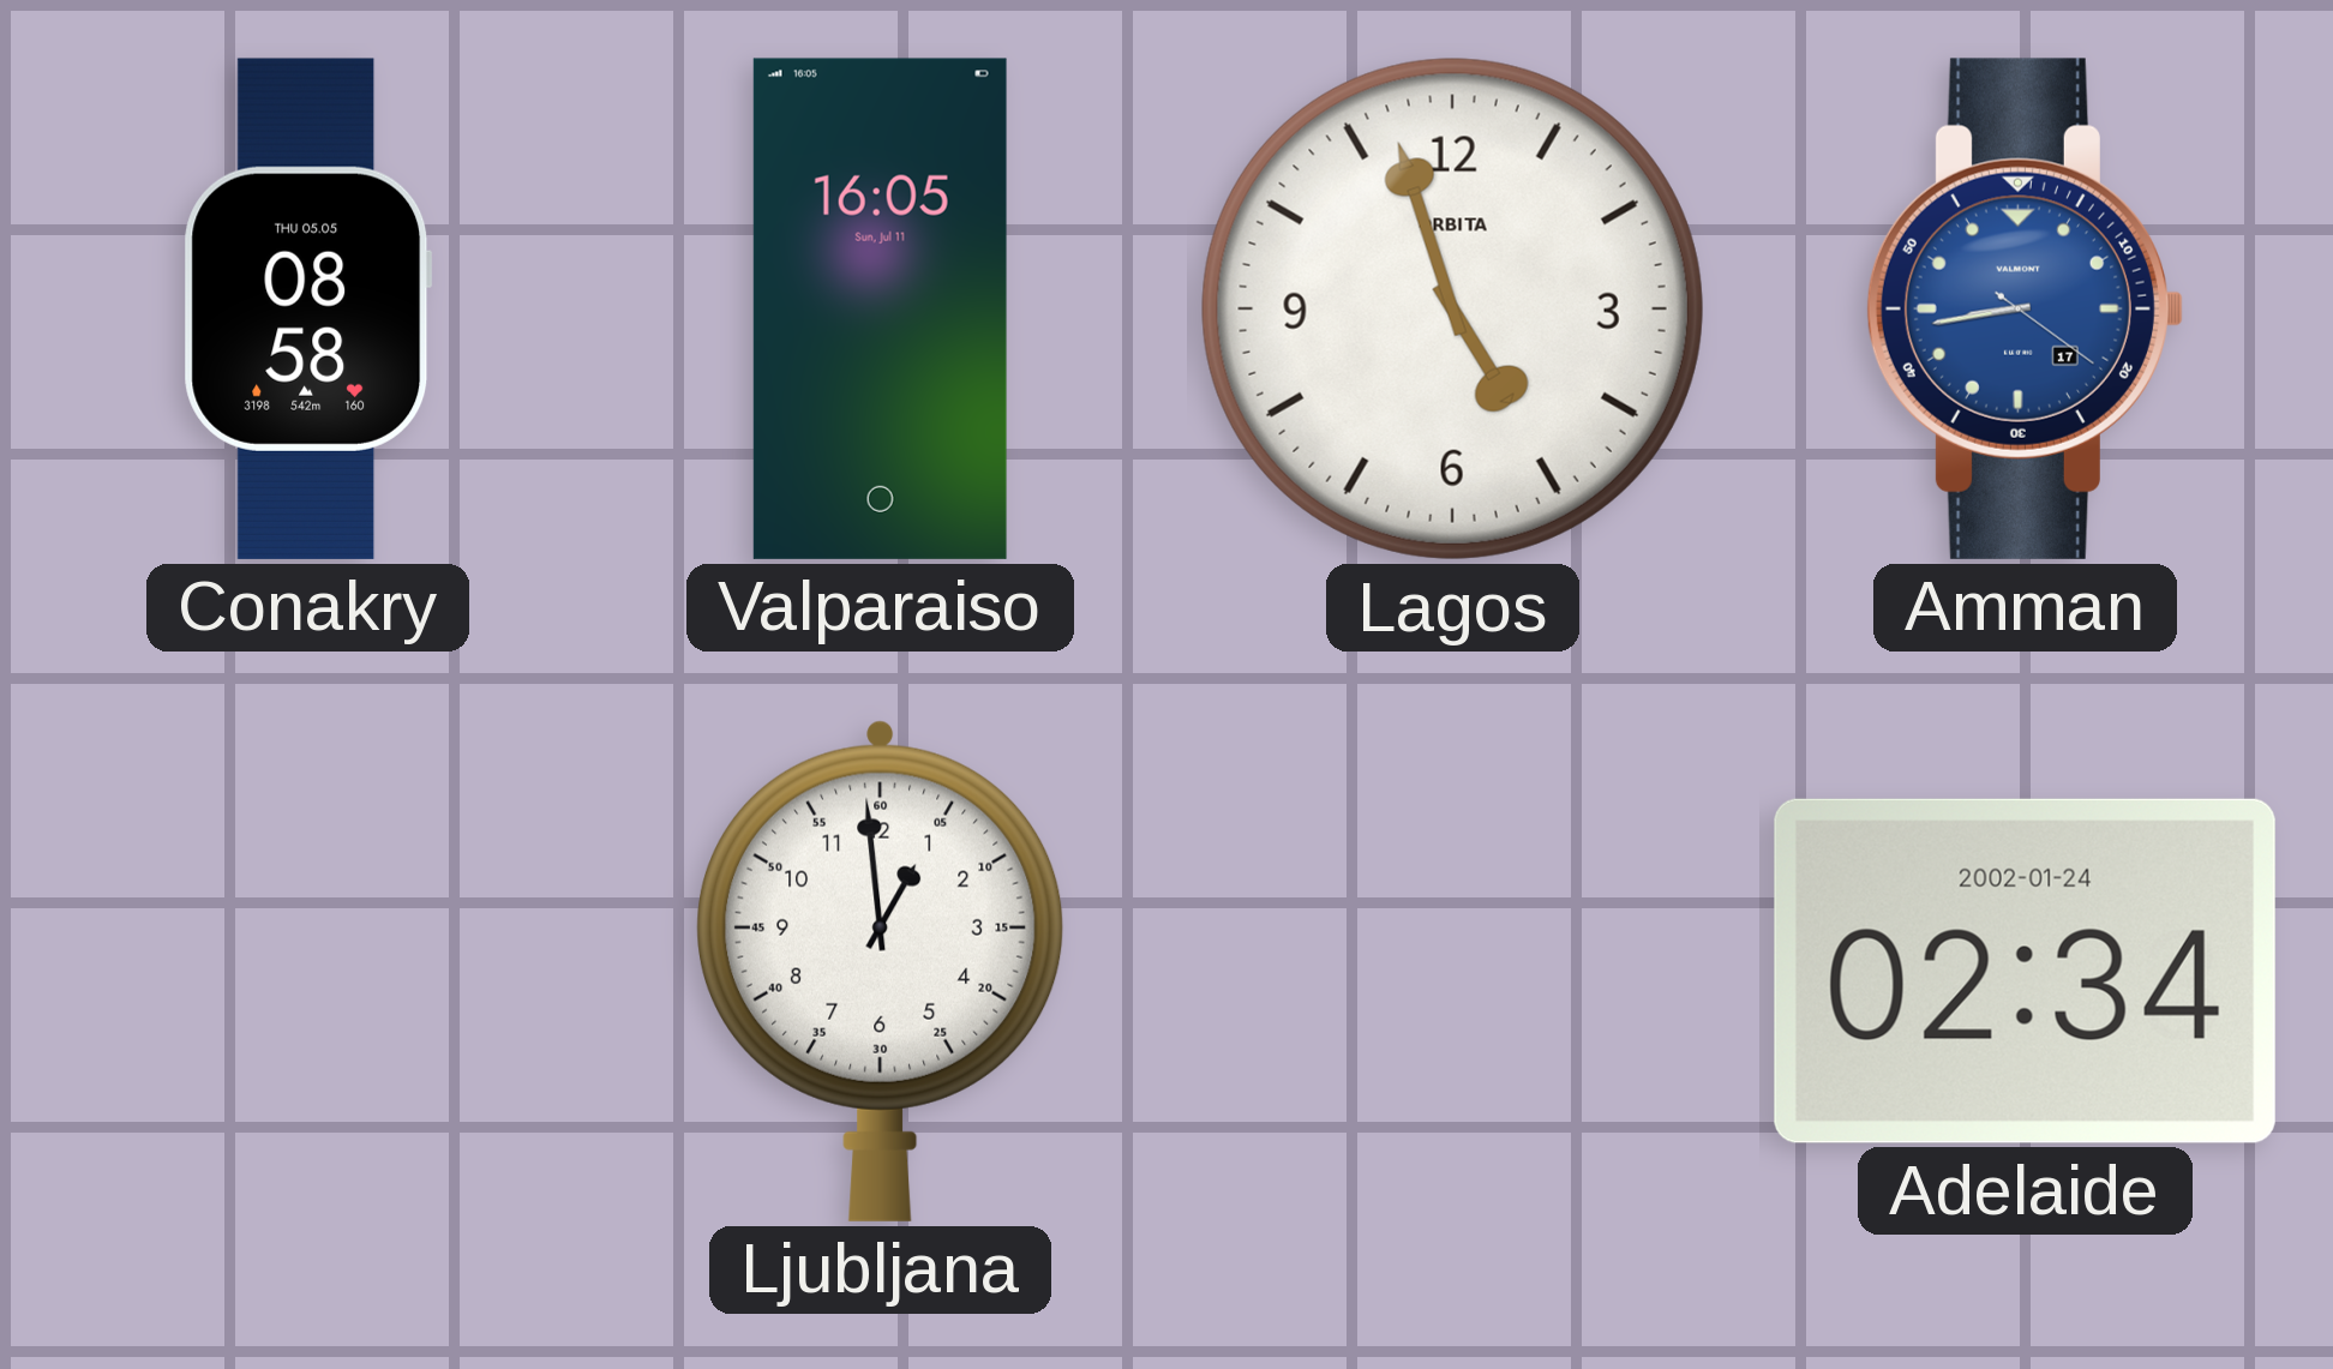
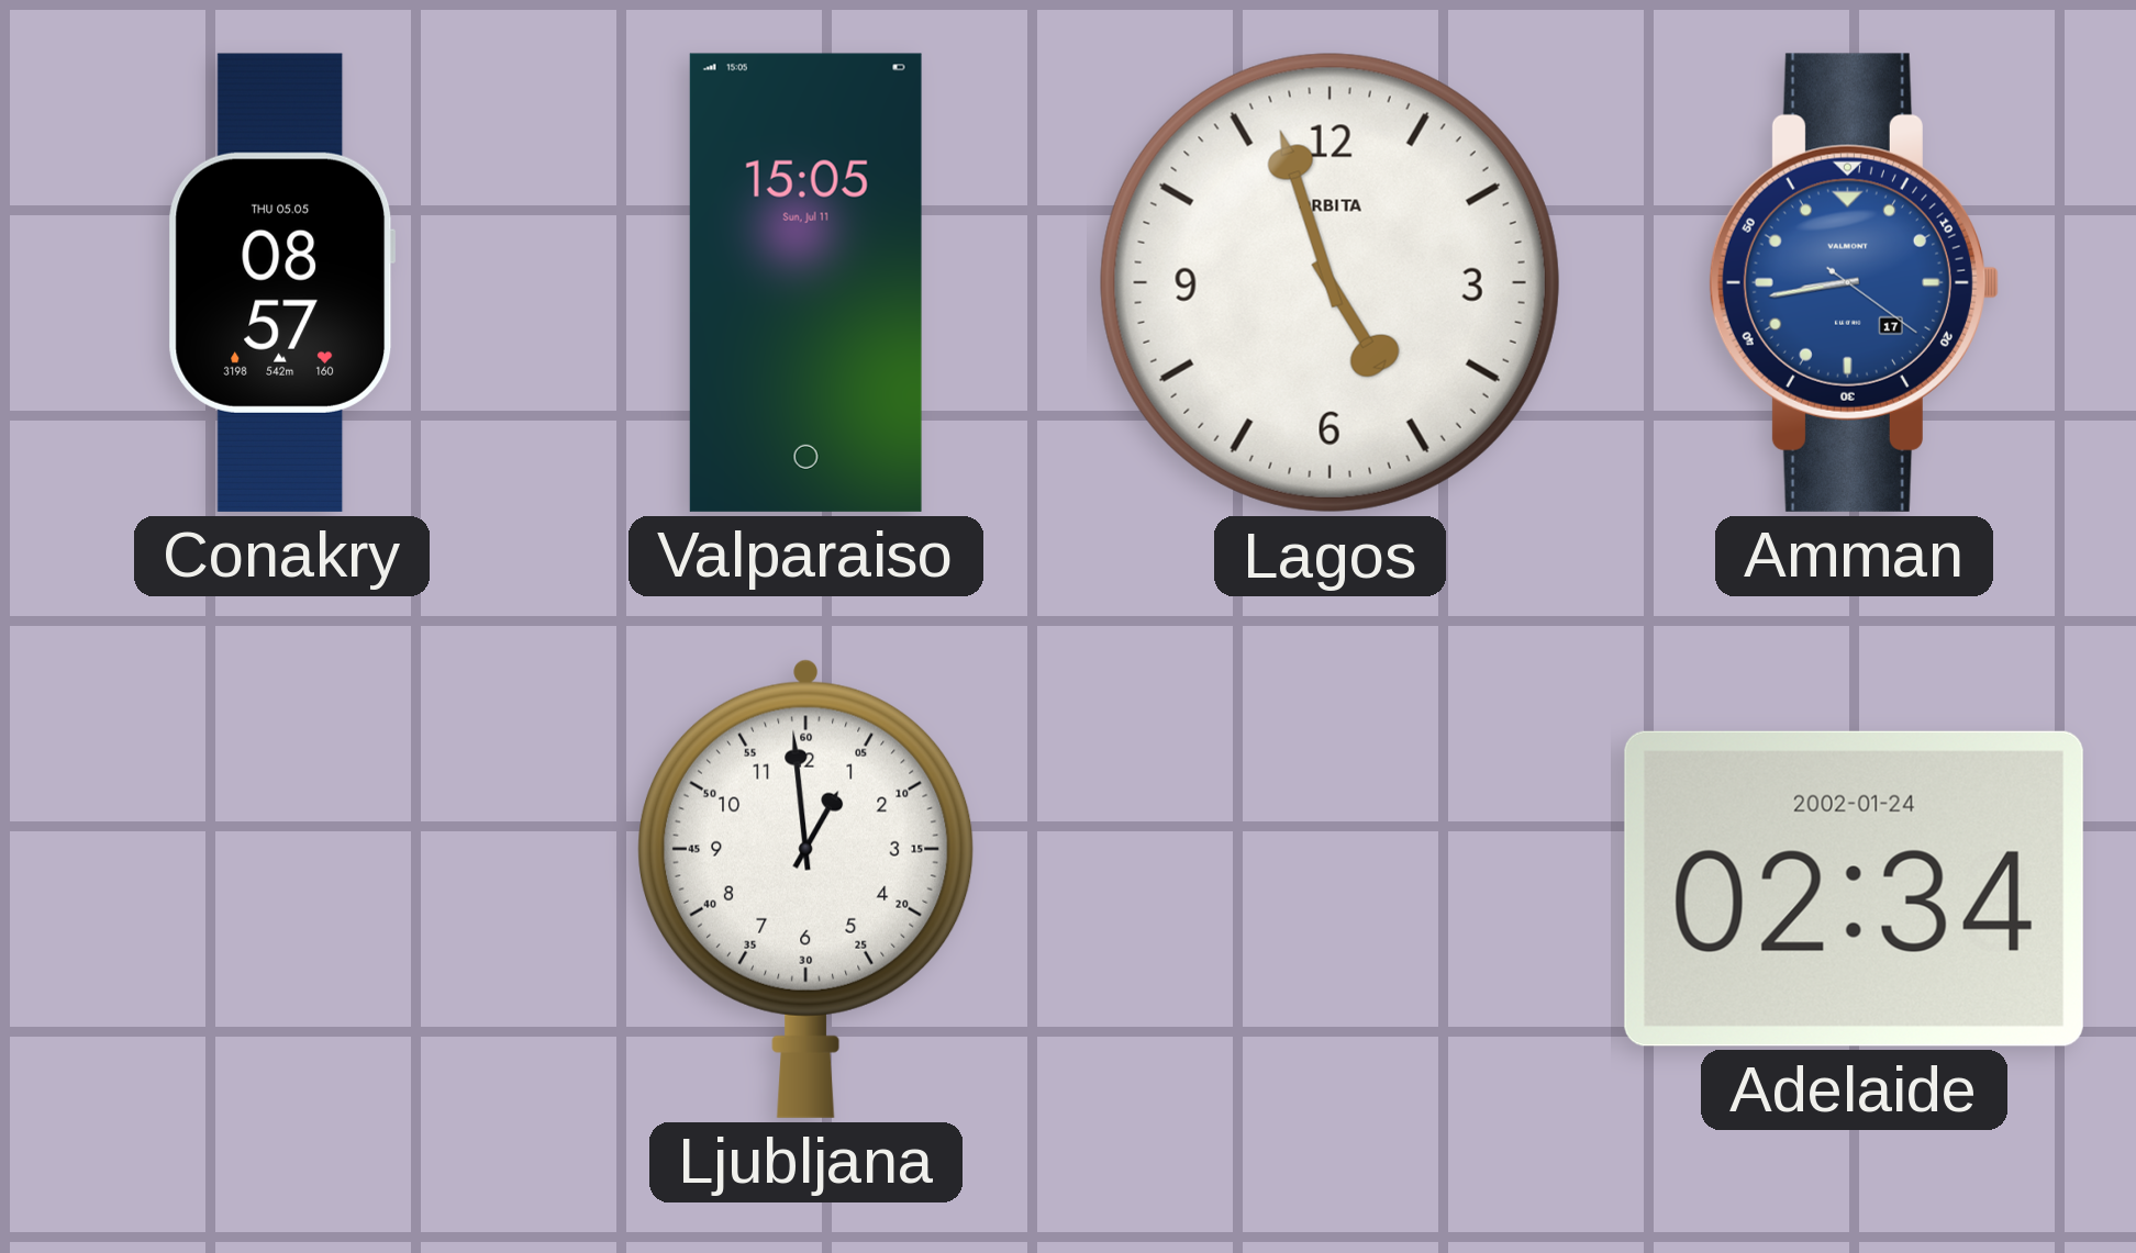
Conakry: 08:58 -> 08:57
Valparaiso: 16:05 -> 15:05
